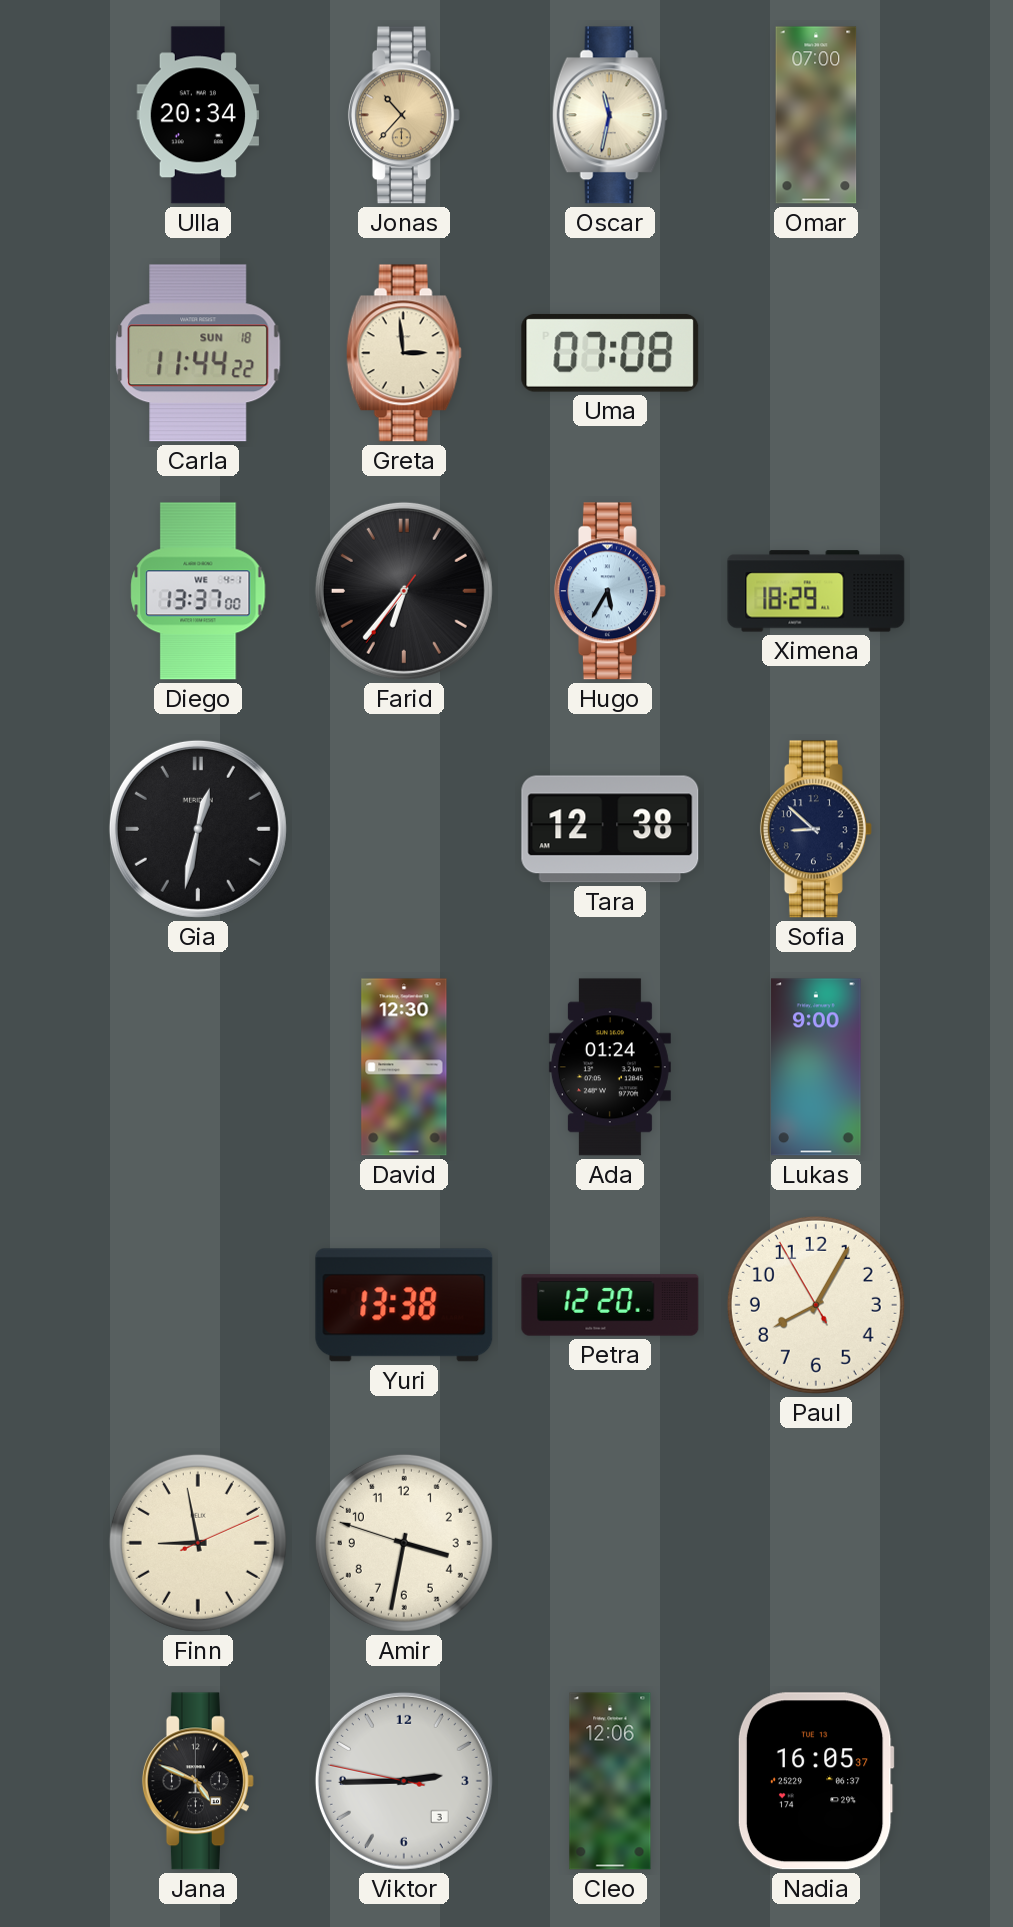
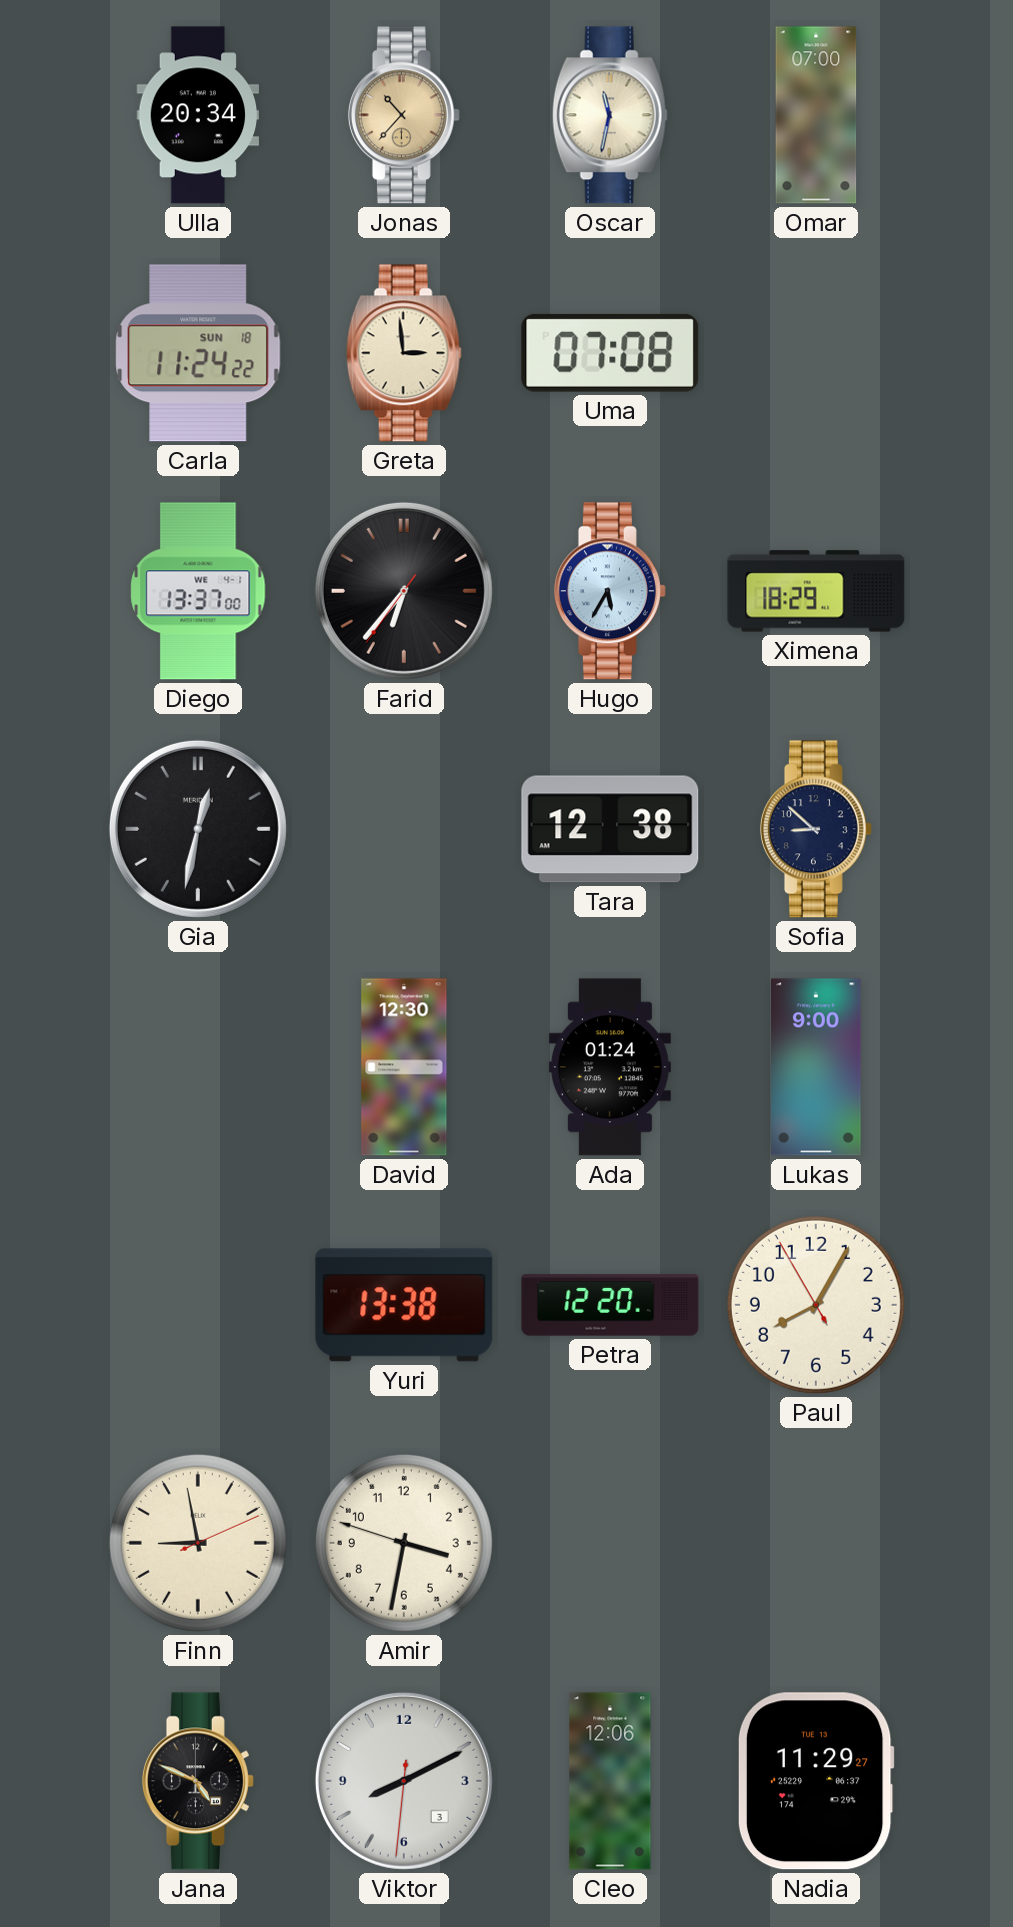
Carla: 11:44 -> 11:24
Viktor: 2:44 -> 8:10
Nadia: 16:05 -> 11:29
